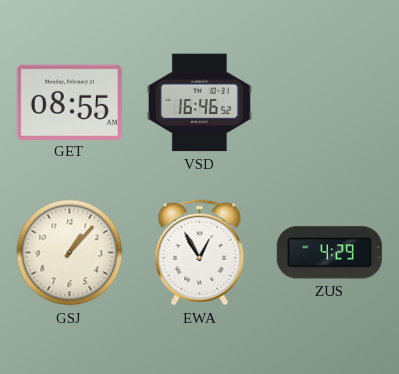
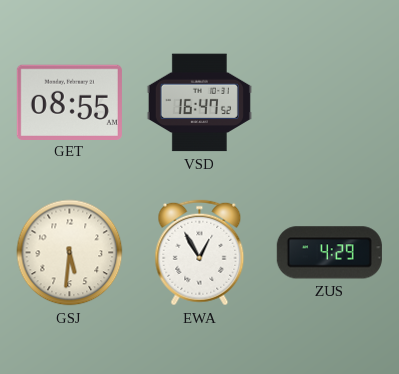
VSD: 16:46 -> 16:47
GSJ: 1:07 -> 5:31
